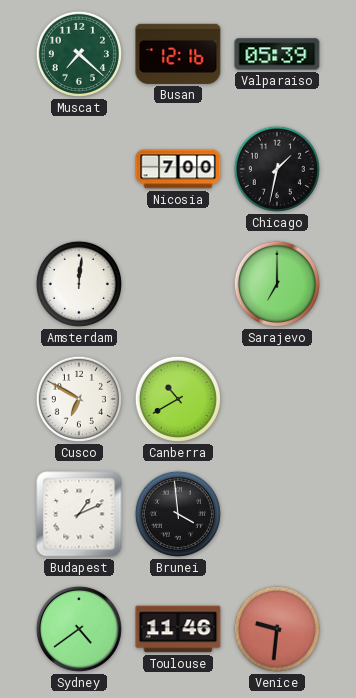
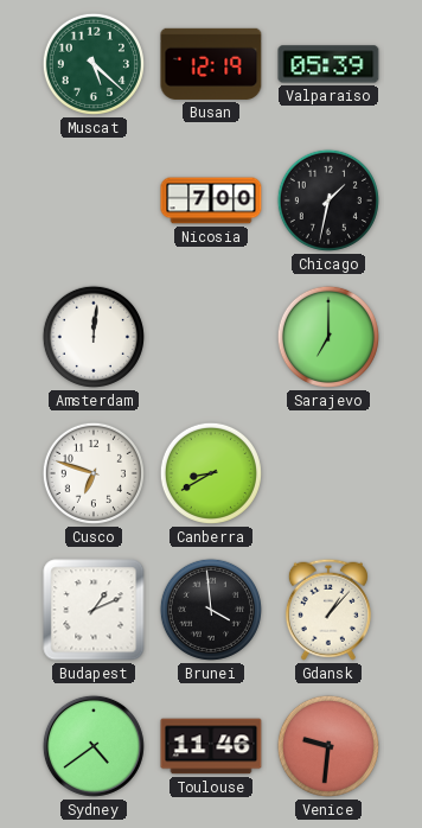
Muscat: 7:22 -> 5:22
Busan: 12:16 -> 12:19
Cusco: 6:50 -> 6:48
Canberra: 10:40 -> 8:40
Gdansk: none -> 1:07
